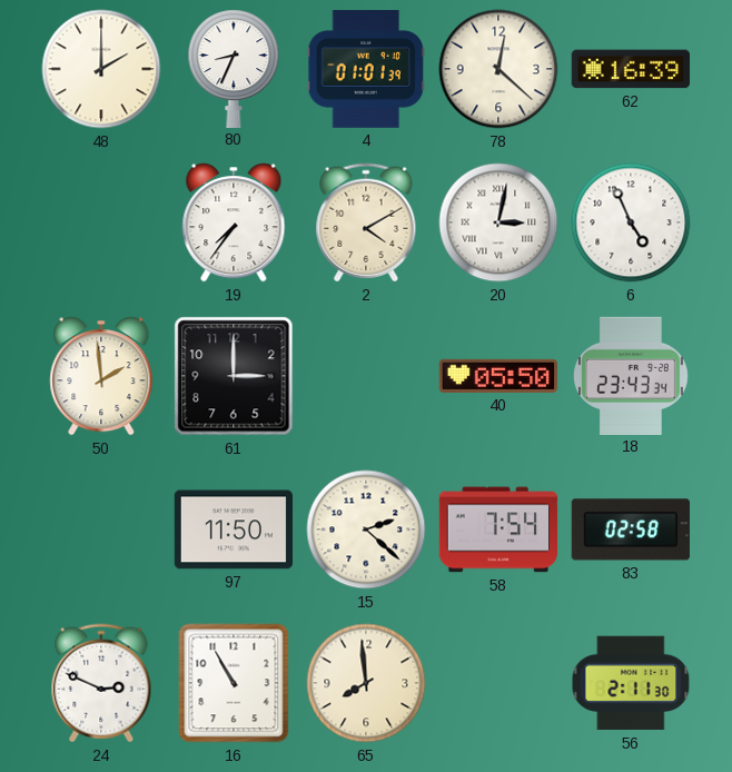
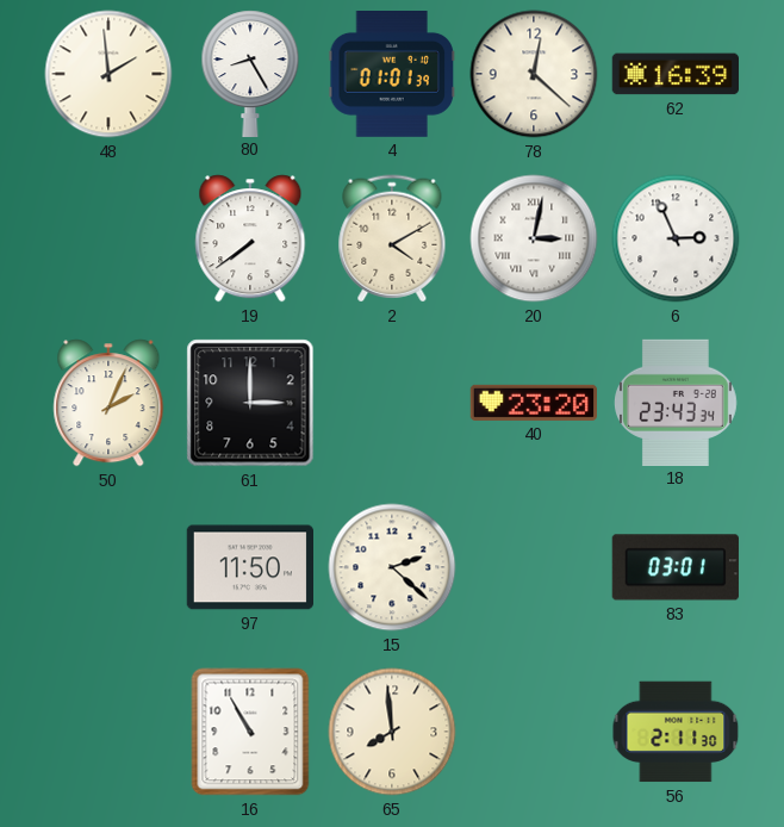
48: 2:00 -> 1:59
80: 8:34 -> 8:25
19: 7:36 -> 7:39
6: 4:56 -> 2:56
50: 1:59 -> 2:04
40: 05:50 -> 23:20
58: 7:54 -> none
83: 02:58 -> 03:01
24: 2:49 -> none
